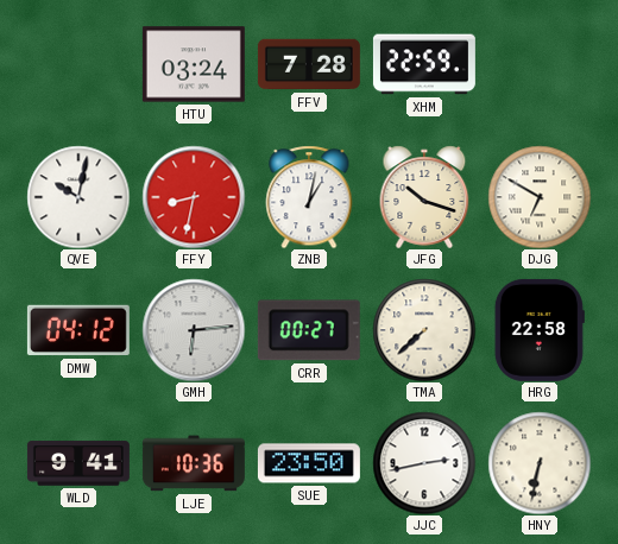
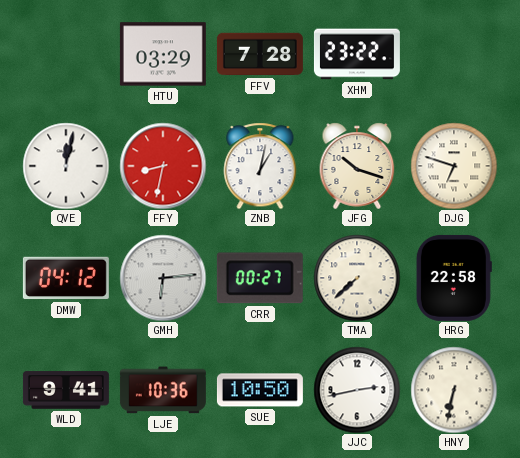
HTU: 03:24 -> 03:29
XHM: 22:59 -> 23:22
QVE: 10:02 -> 12:02
DJG: 6:50 -> 6:48
SUE: 23:50 -> 10:50
